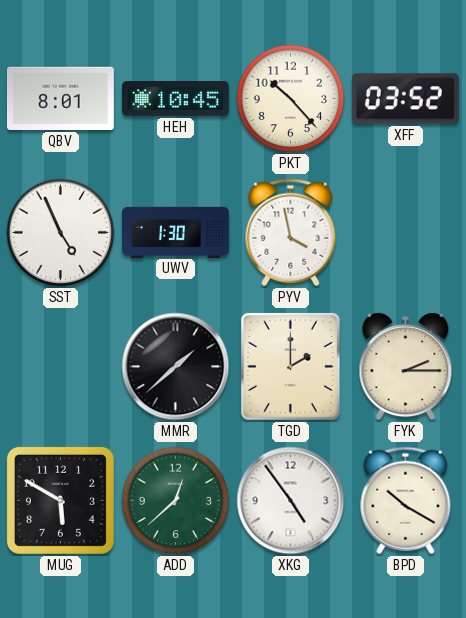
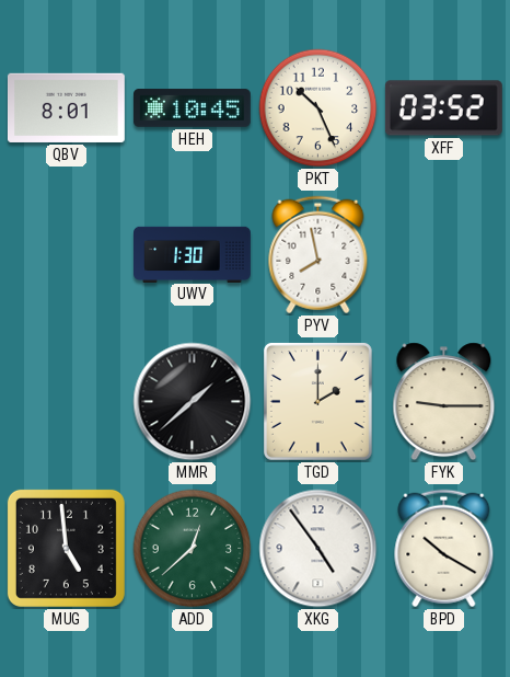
PKT: 10:23 -> 10:26
SST: 4:56 -> none
PYV: 3:58 -> 7:58
FYK: 2:15 -> 9:15
MUG: 5:50 -> 4:59
